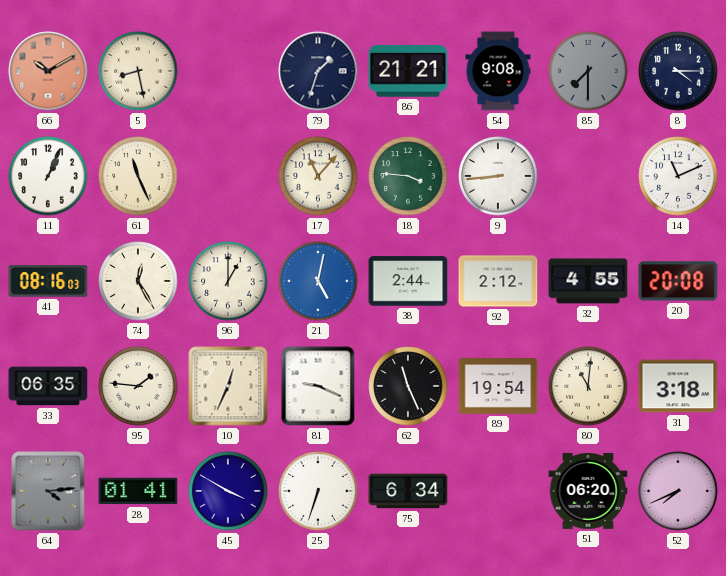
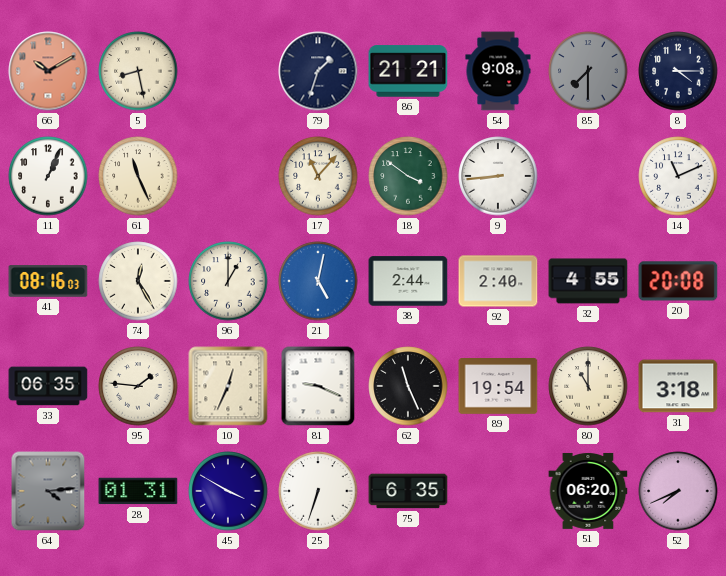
18: 3:46 -> 3:51
92: 2:12 -> 2:40
80: 11:01 -> 11:00
28: 01:41 -> 01:31
75: 6:34 -> 6:35
